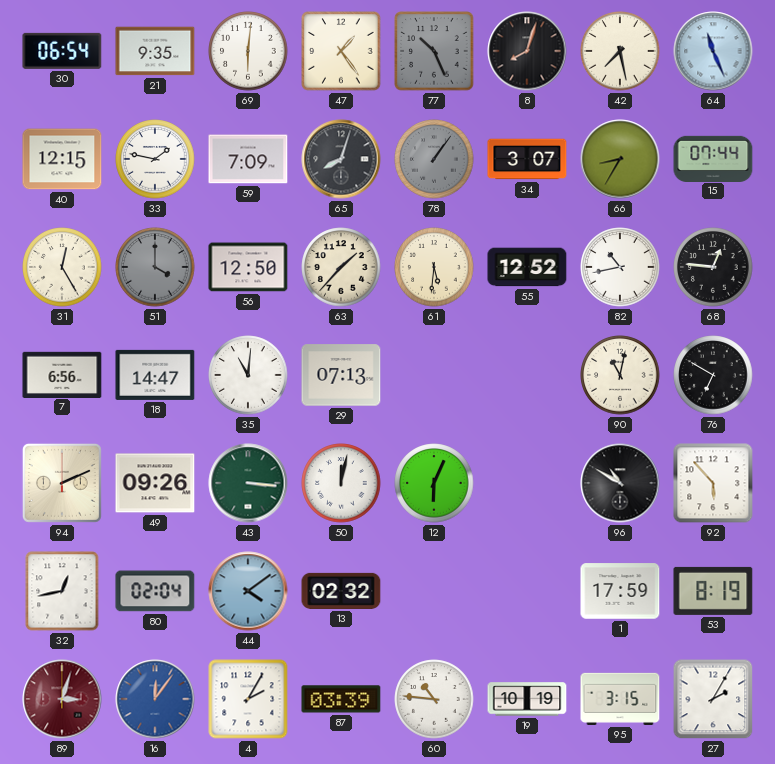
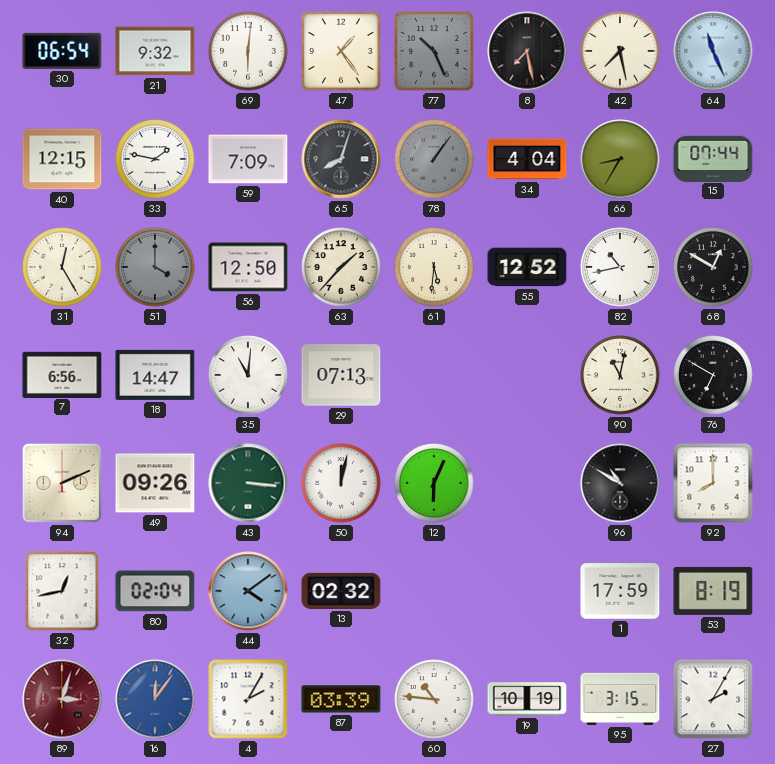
21: 9:35 -> 9:32
8: 8:03 -> 7:28
34: 3:07 -> 4:04
68: 12:46 -> 12:50
92: 5:53 -> 8:00
